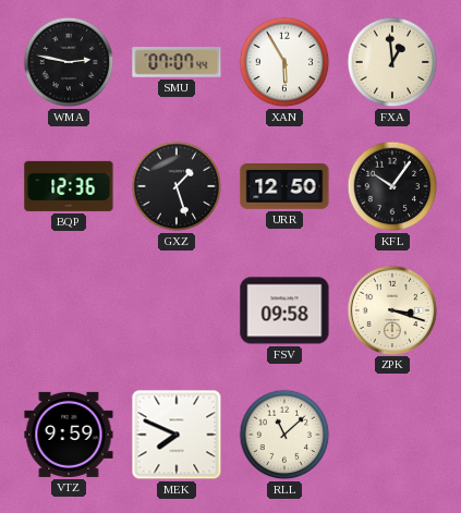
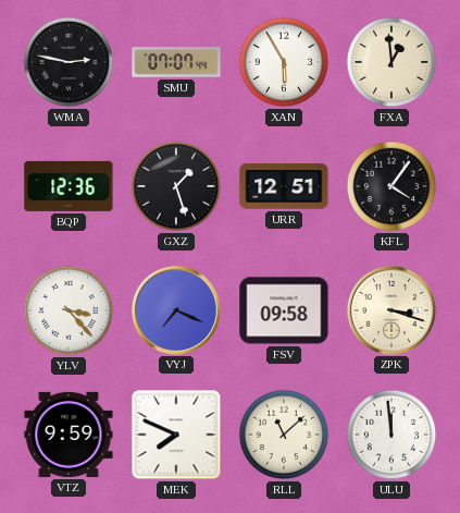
URR: 12:50 -> 12:51
KFL: 10:06 -> 4:06
YLV: none -> 3:23
VYJ: none -> 7:19
ULU: none -> 11:59
